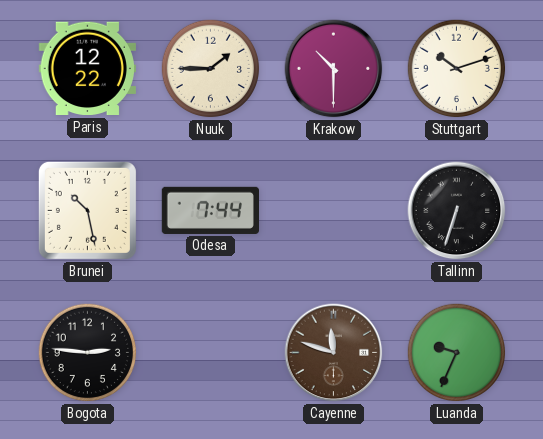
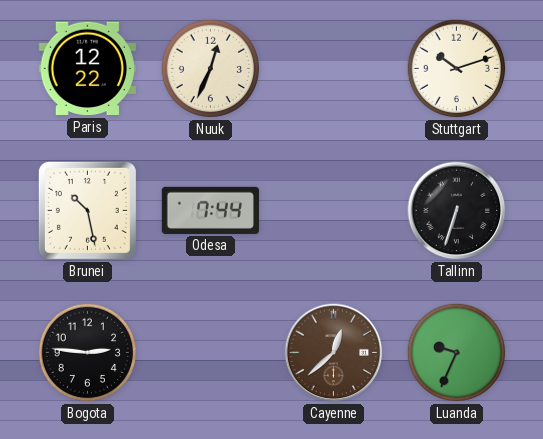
Nuuk: 1:45 -> 12:34
Krakow: 10:30 -> none
Cayenne: 11:48 -> 12:38
